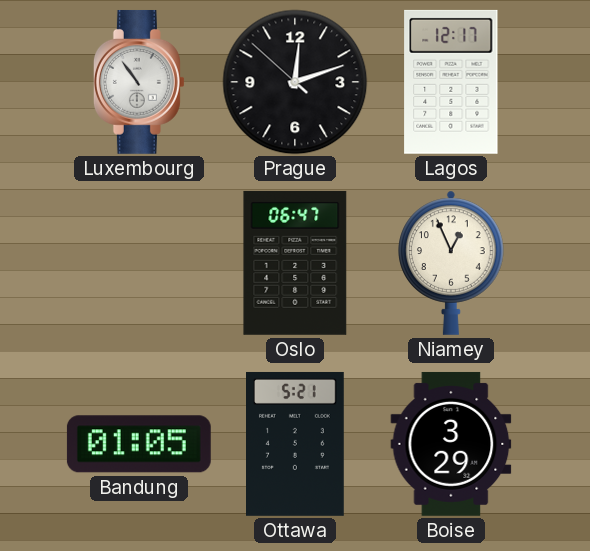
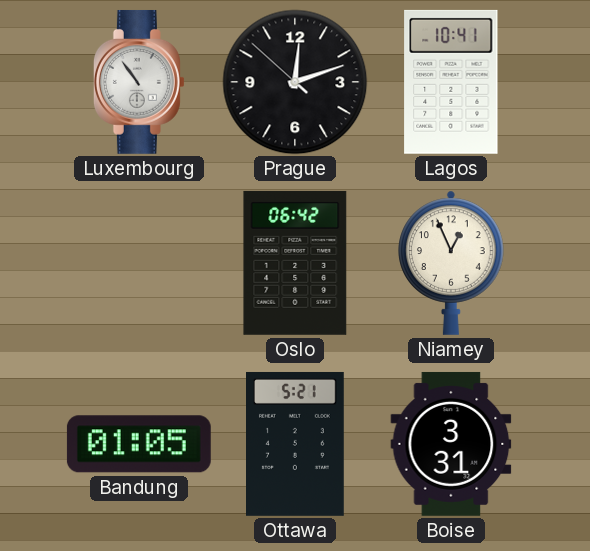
Lagos: 12:17 -> 10:41
Oslo: 06:47 -> 06:42
Boise: 3:29 -> 3:31
